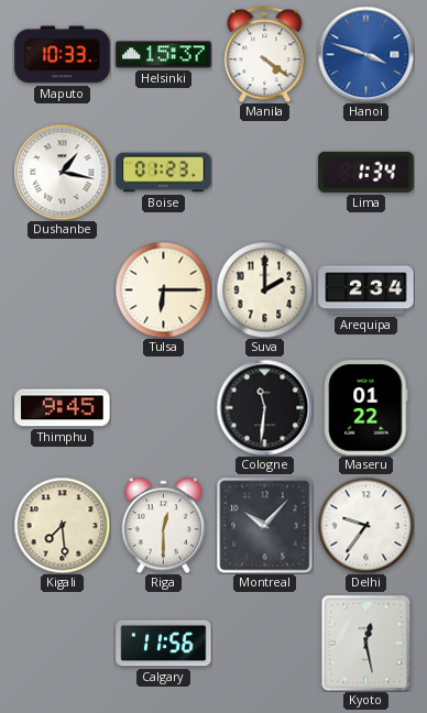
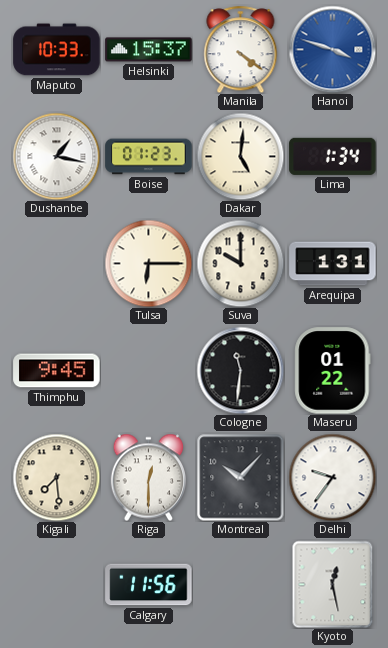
Dakar: none -> 5:01
Suva: 2:00 -> 10:00
Arequipa: 2:34 -> 1:31
